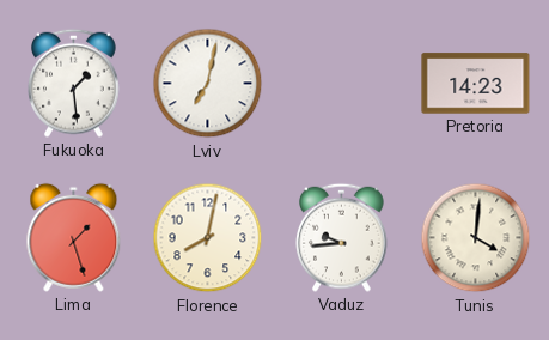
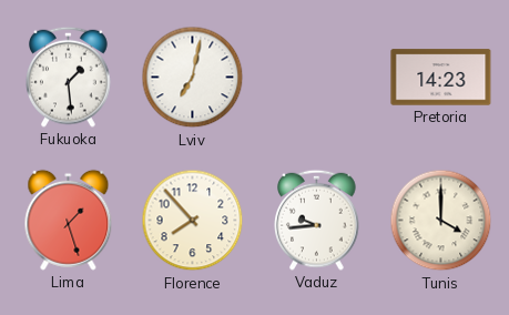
Florence: 8:02 -> 7:53
Tunis: 4:01 -> 4:00
